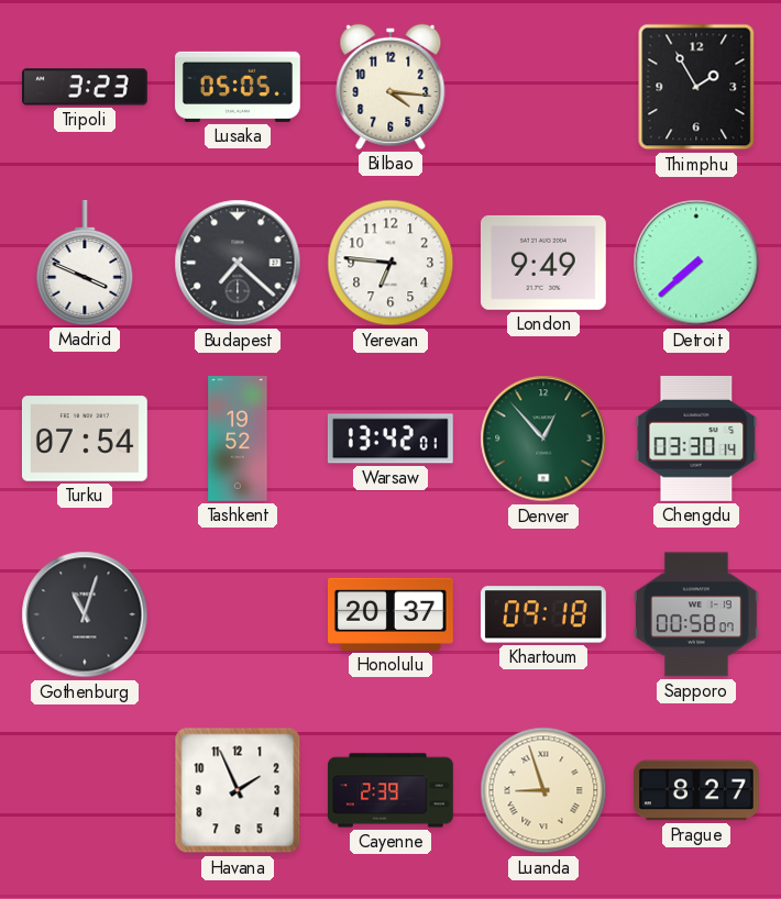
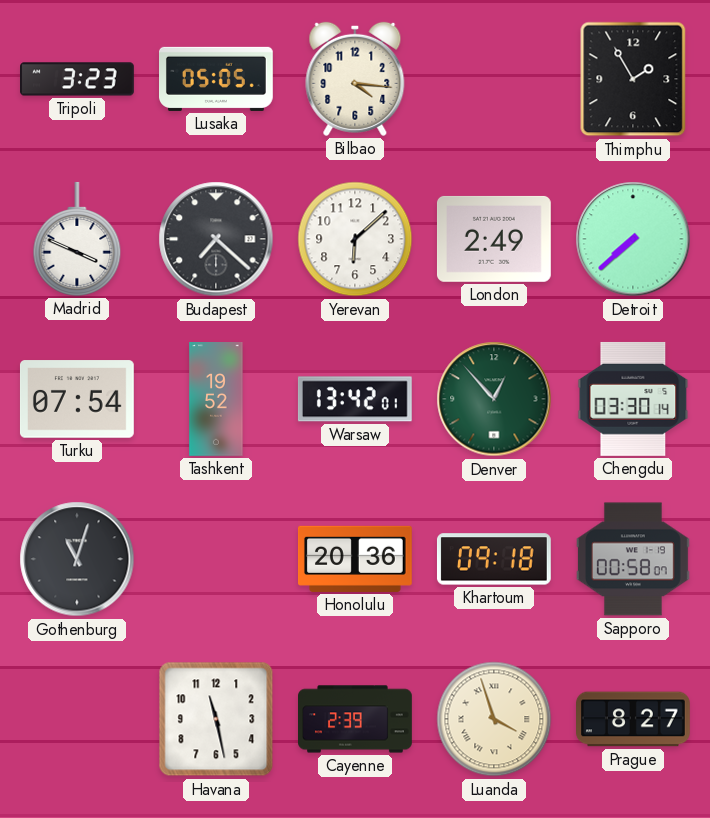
Yerevan: 6:46 -> 6:08
London: 9:49 -> 2:49
Honolulu: 20:37 -> 20:36
Havana: 1:56 -> 11:28
Luanda: 8:57 -> 3:57
